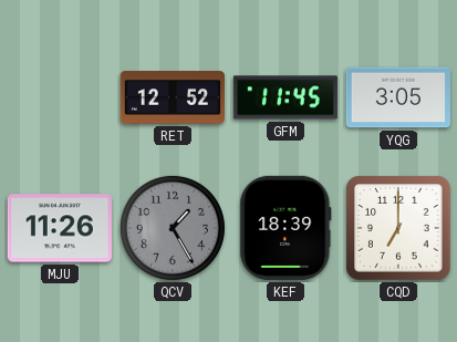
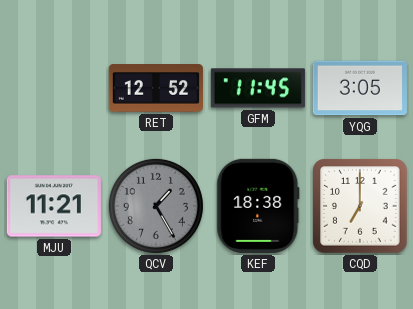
MJU: 11:26 -> 11:21
KEF: 18:39 -> 18:38
